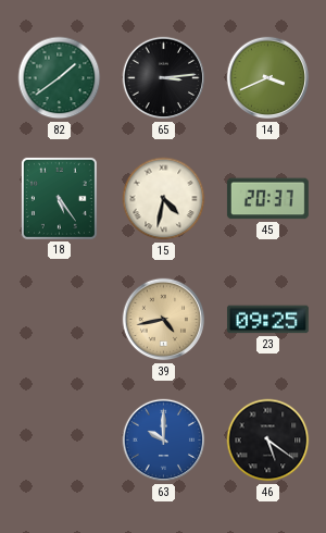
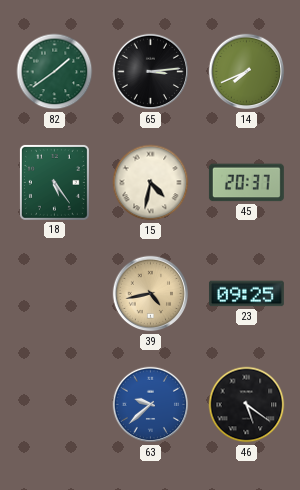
14: 3:41 -> 7:41
63: 10:00 -> 9:38
